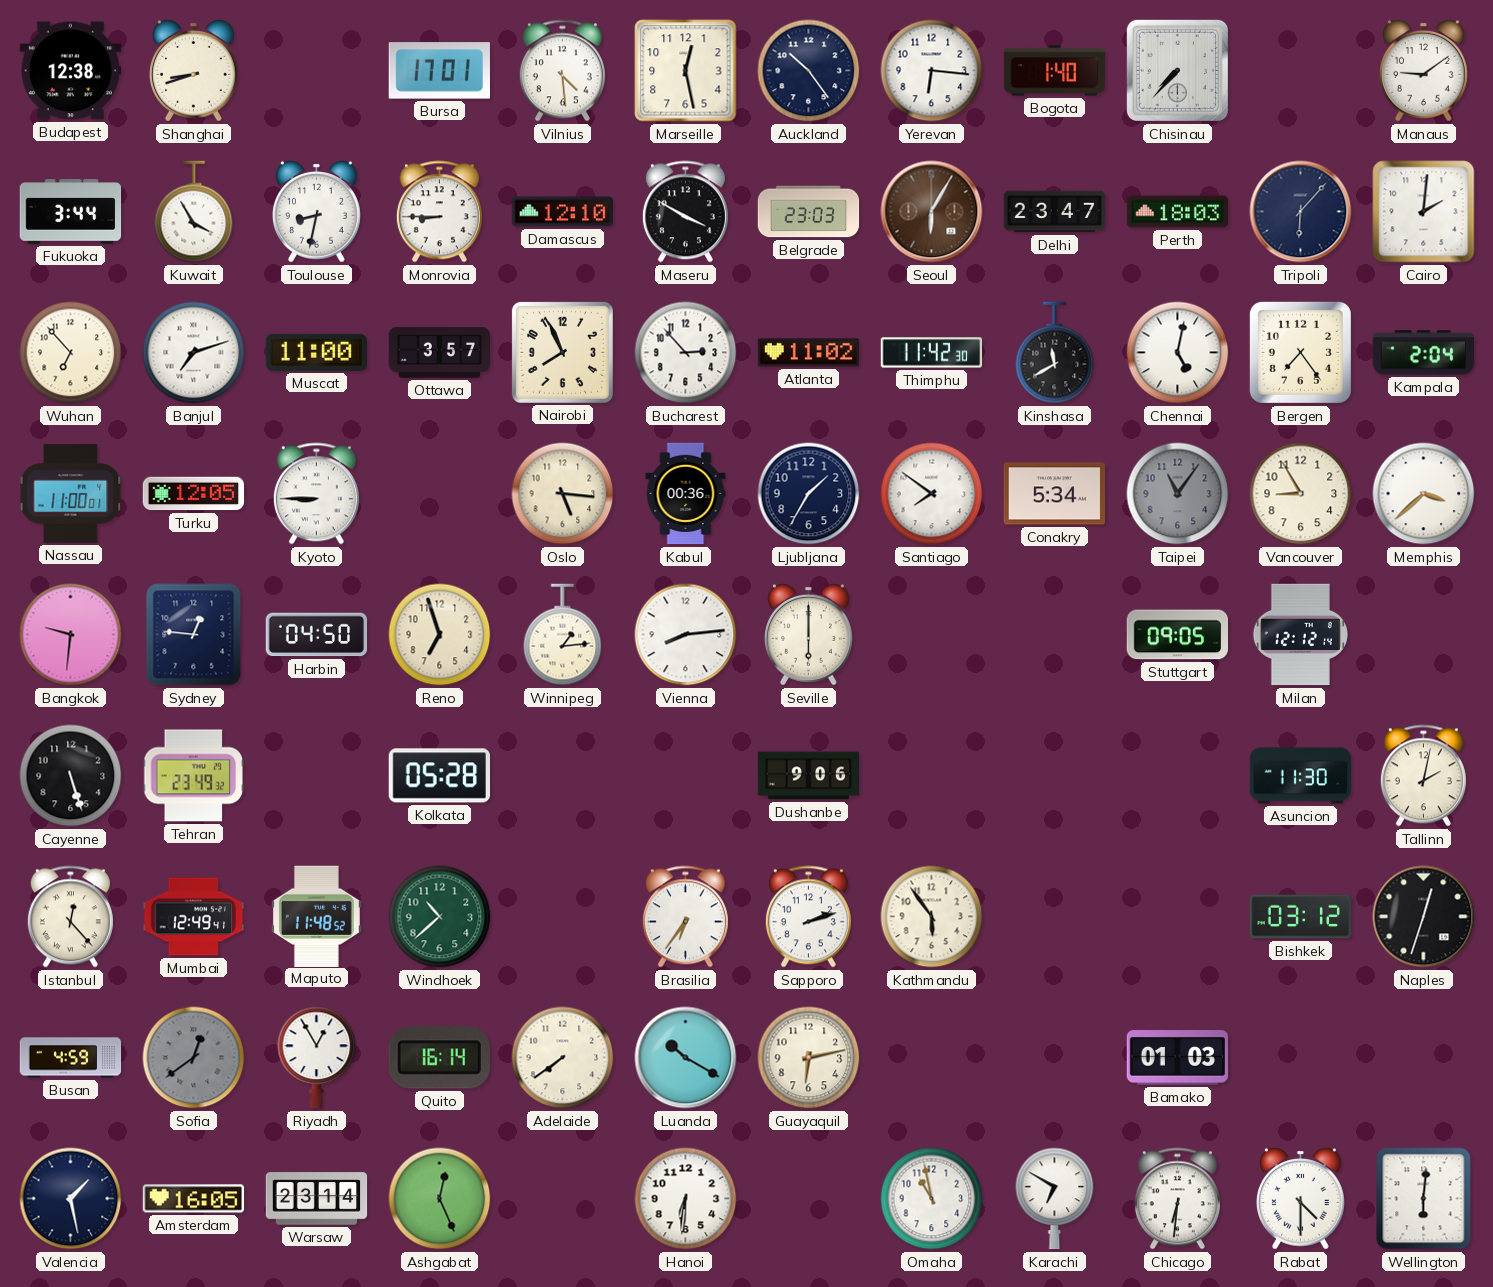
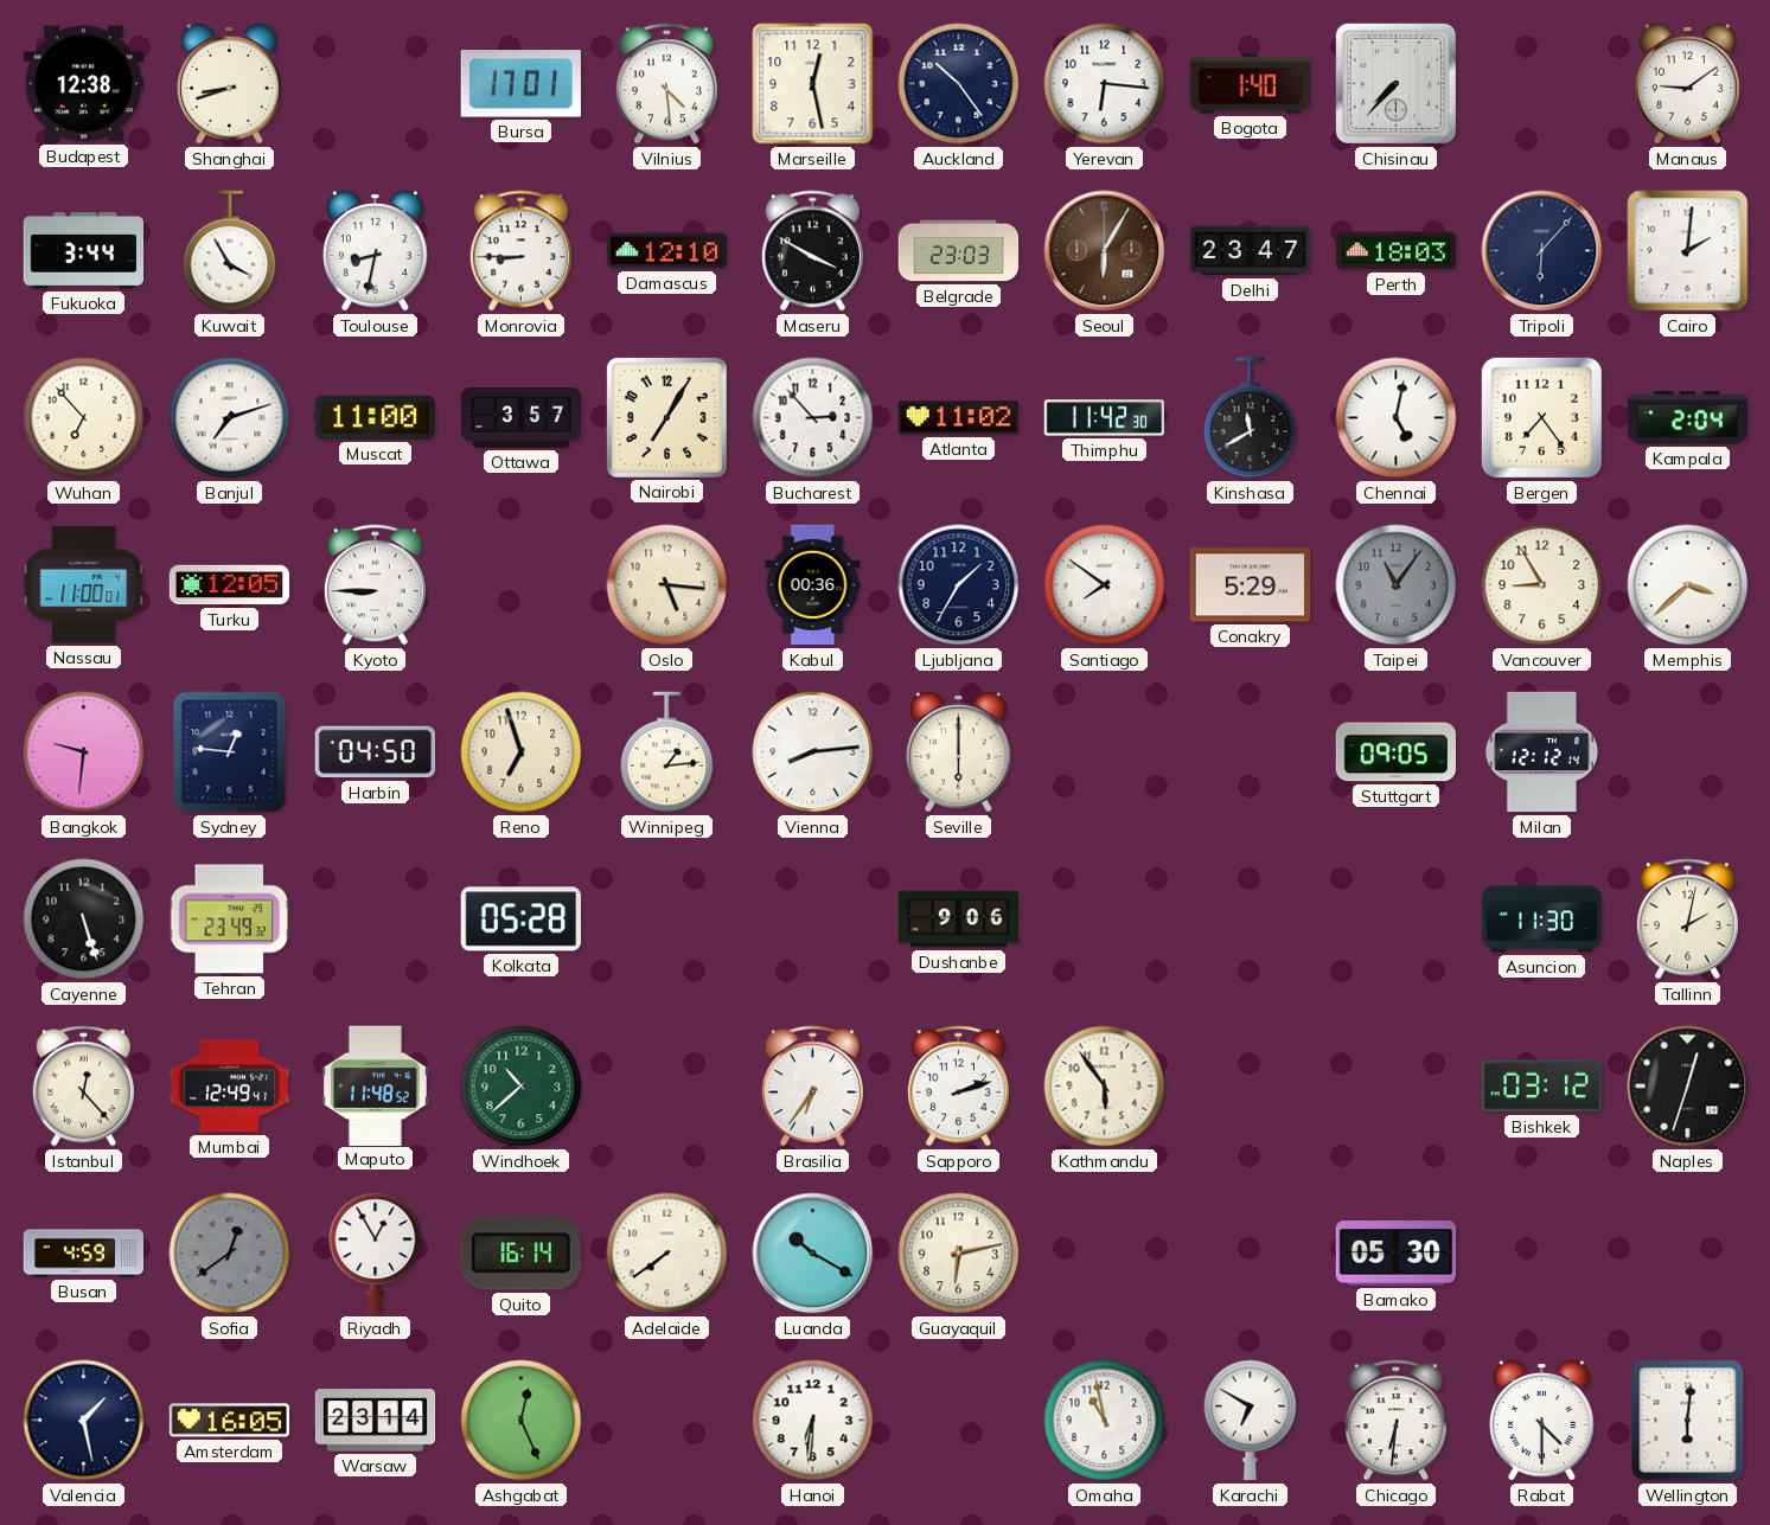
Nairobi: 7:56 -> 7:05
Conakry: 5:34 -> 5:29
Bamako: 01:03 -> 05:30
